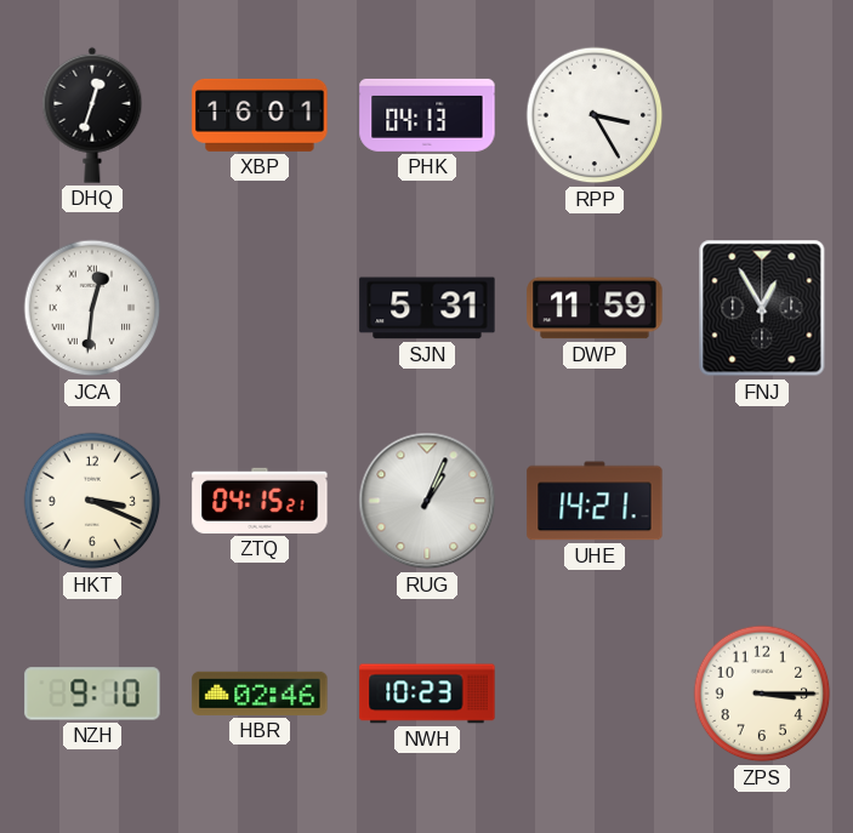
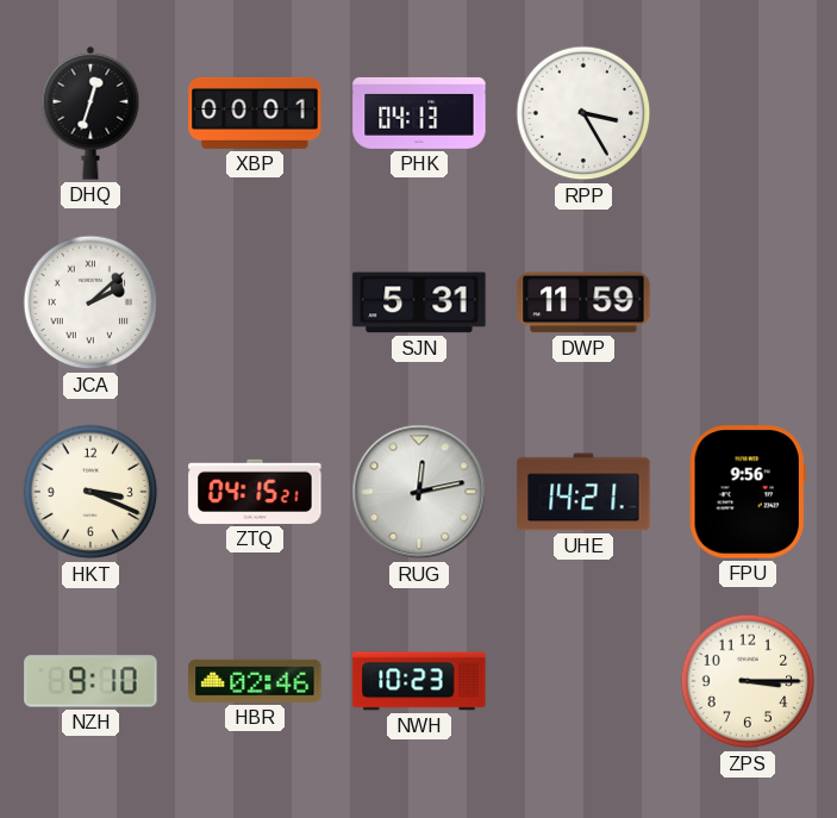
XBP: 16:01 -> 00:01
JCA: 12:31 -> 2:08
FNJ: 12:55 -> none
RUG: 1:04 -> 12:13
FPU: none -> 9:56
